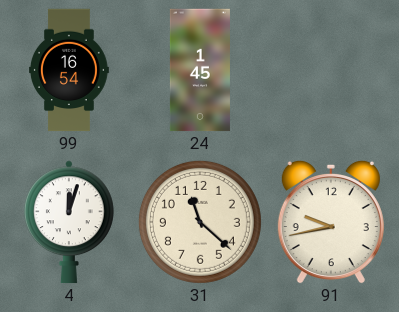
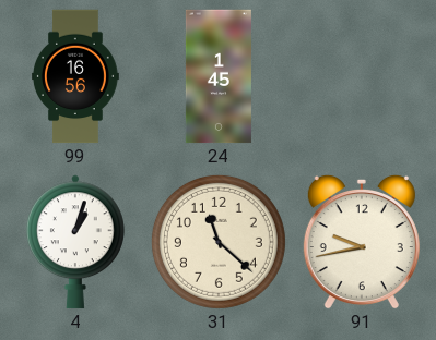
99: 16:54 -> 16:56
4: 12:03 -> 1:03
